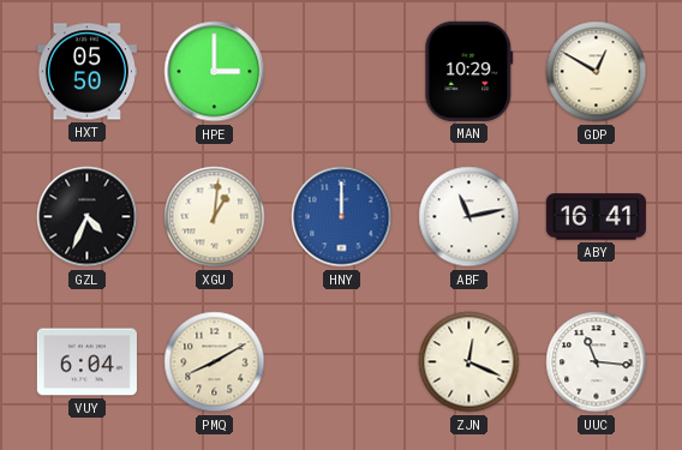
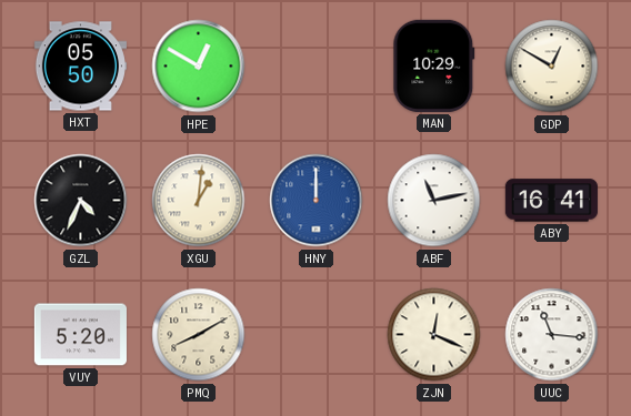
HPE: 3:00 -> 12:50
VUY: 6:04 -> 5:20
